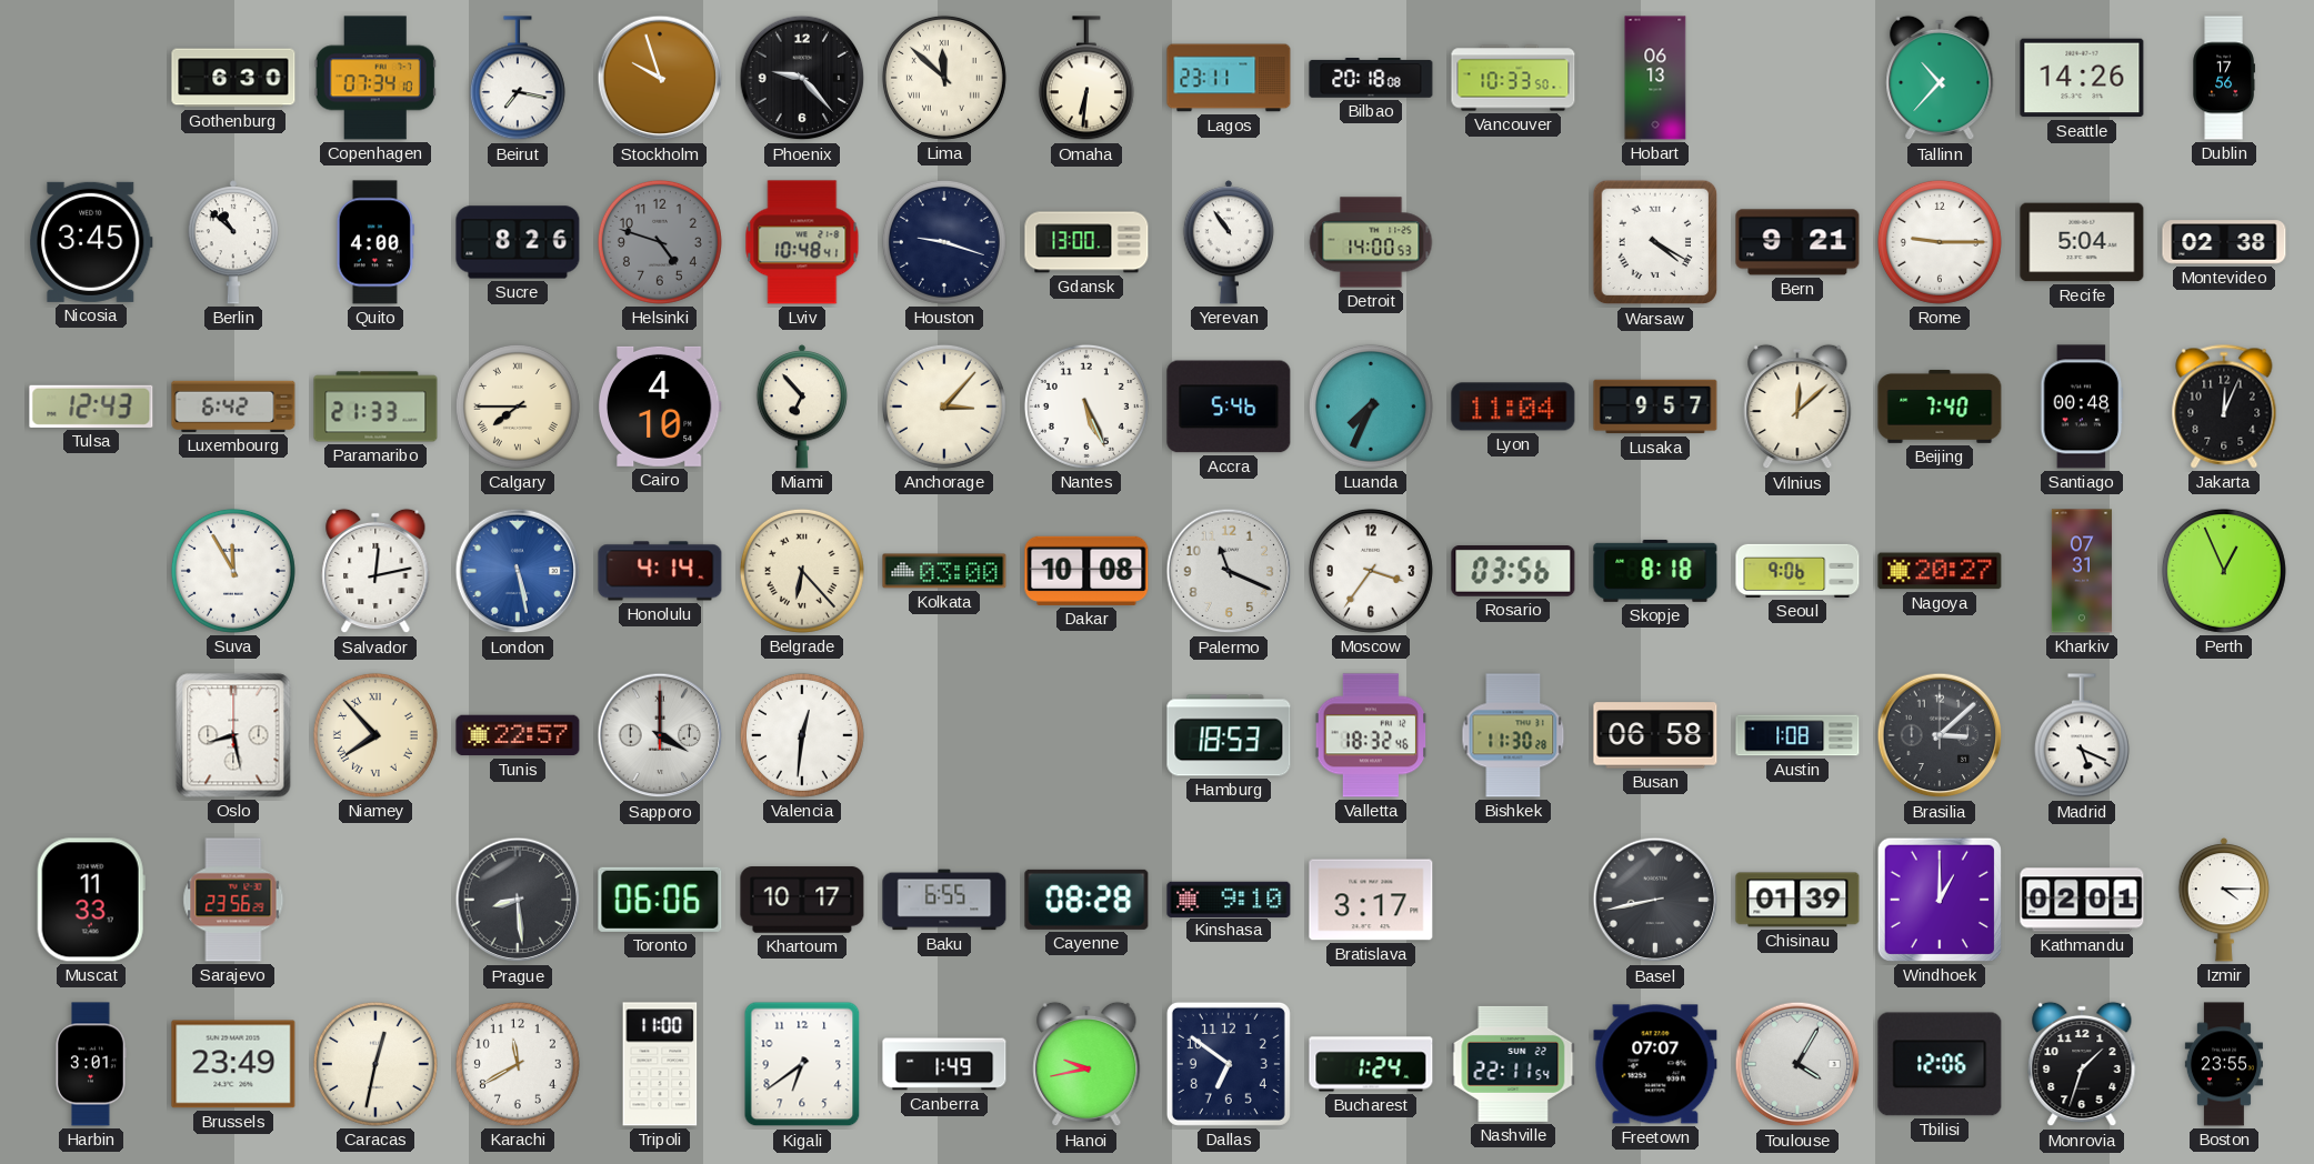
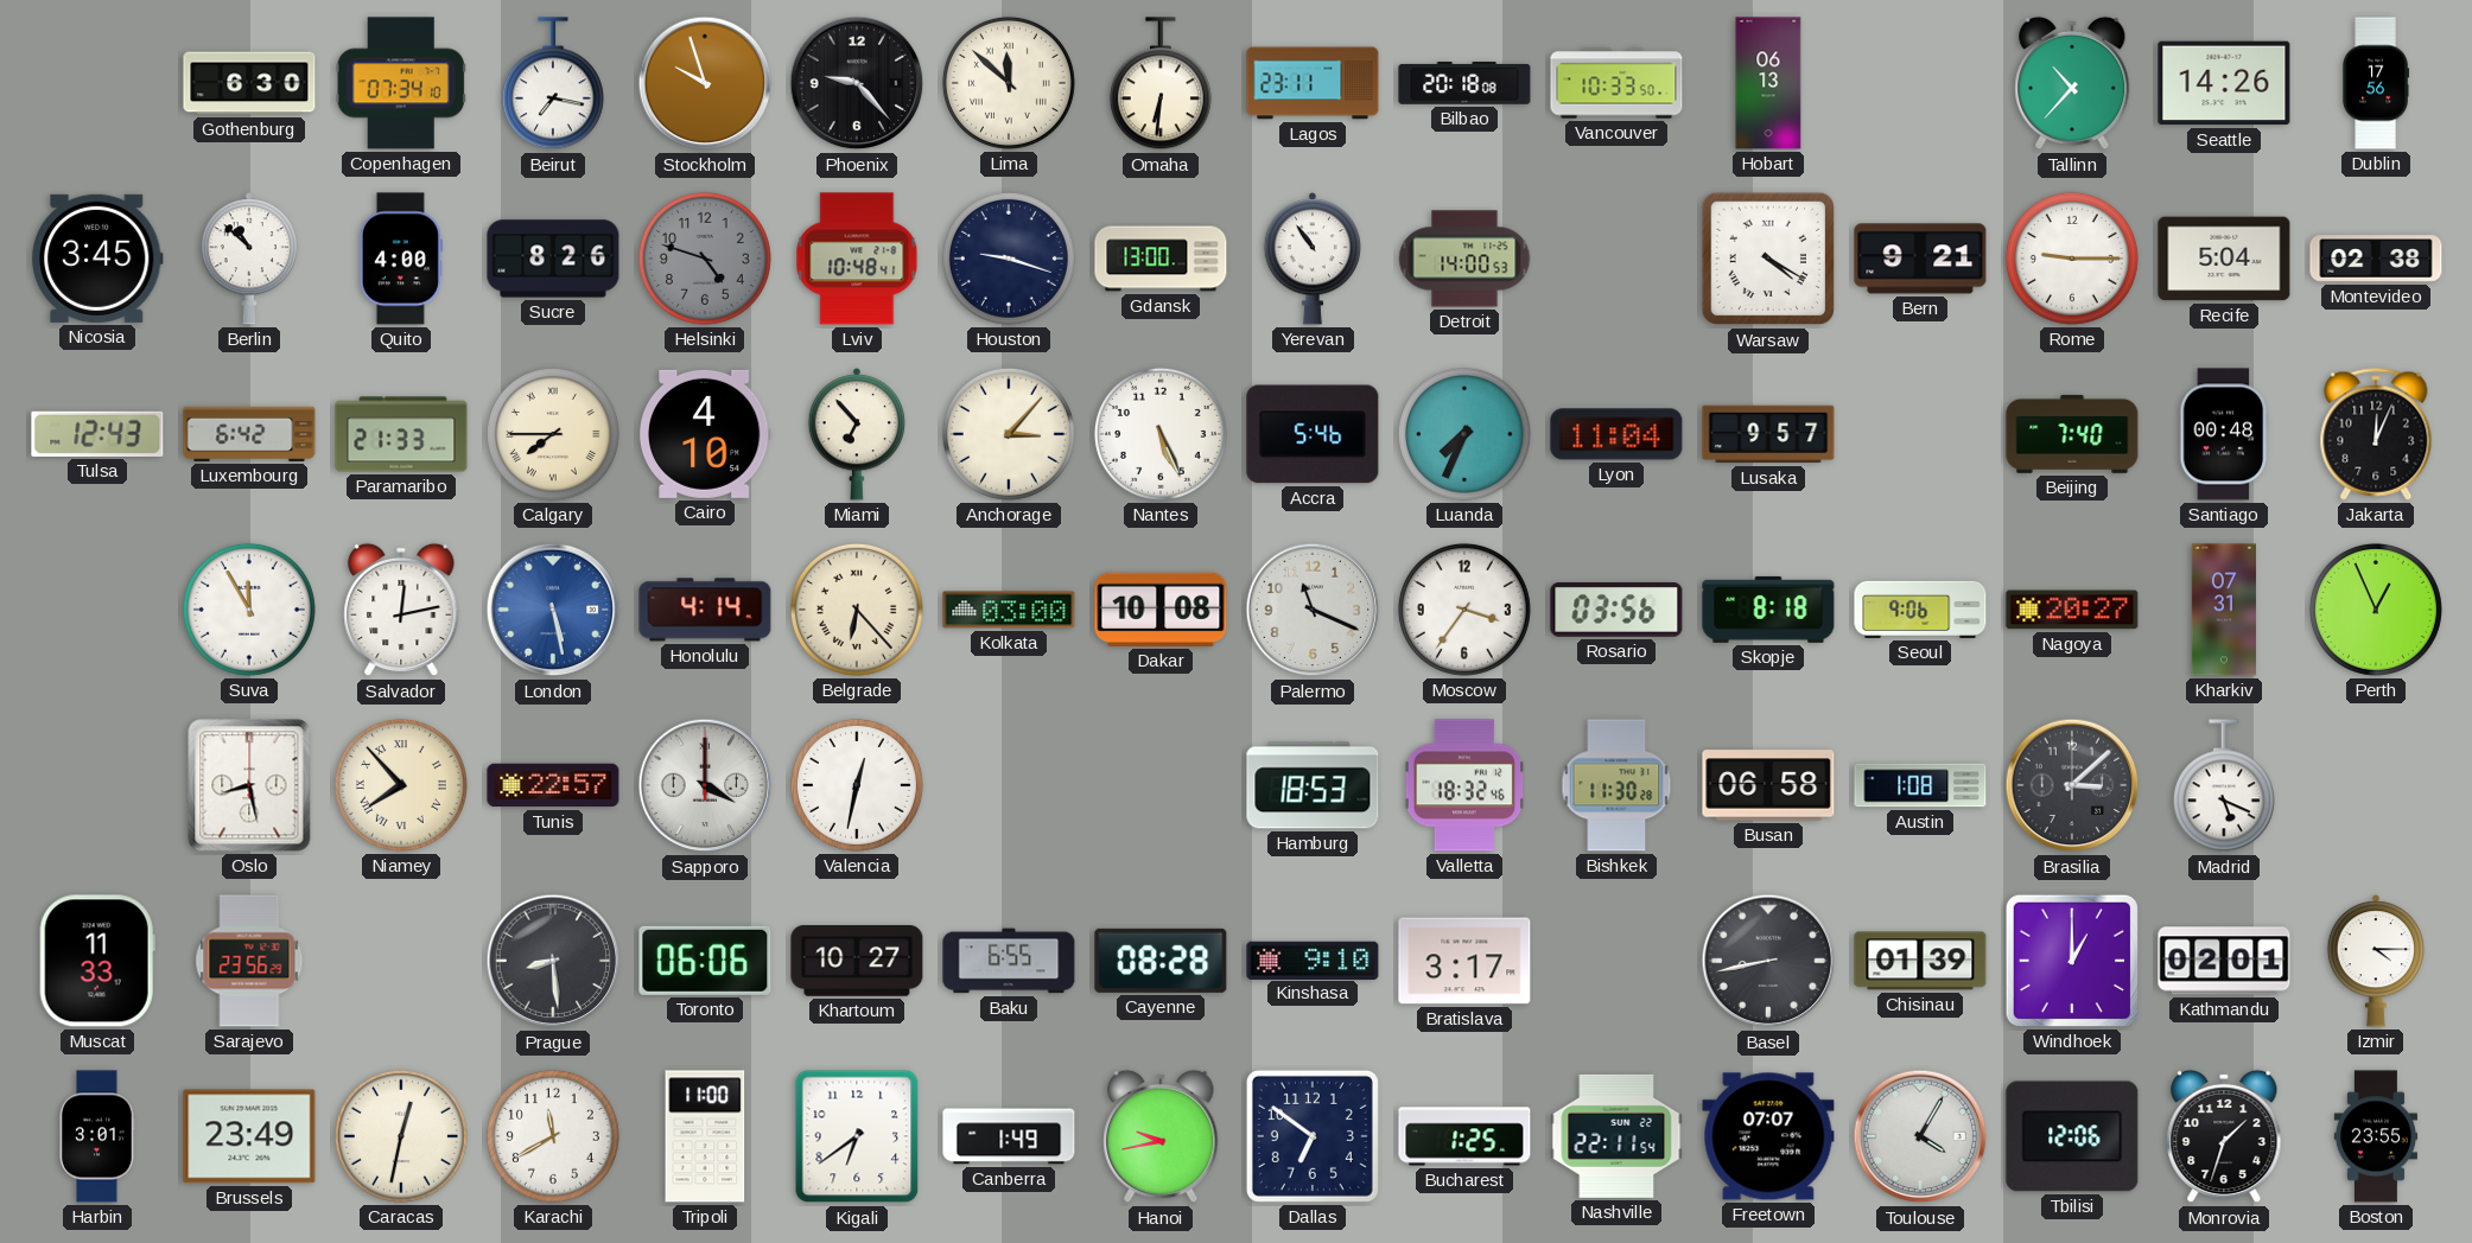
Vilnius: 12:08 -> none
Valencia: 12:31 -> 12:32
Khartoum: 10:17 -> 10:27
Bucharest: 1:24 -> 1:25
